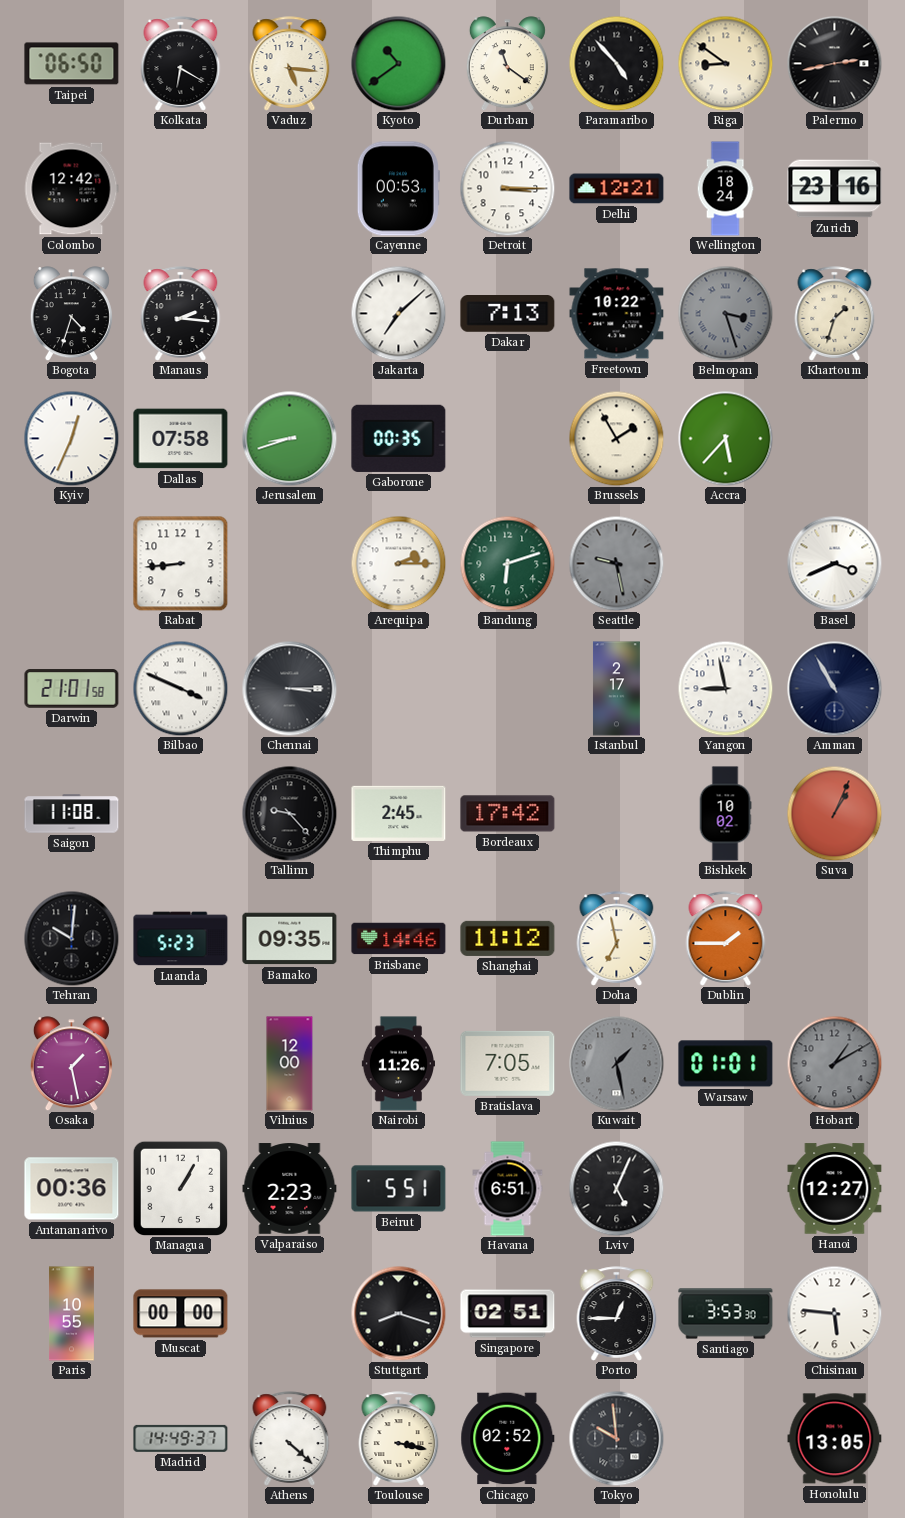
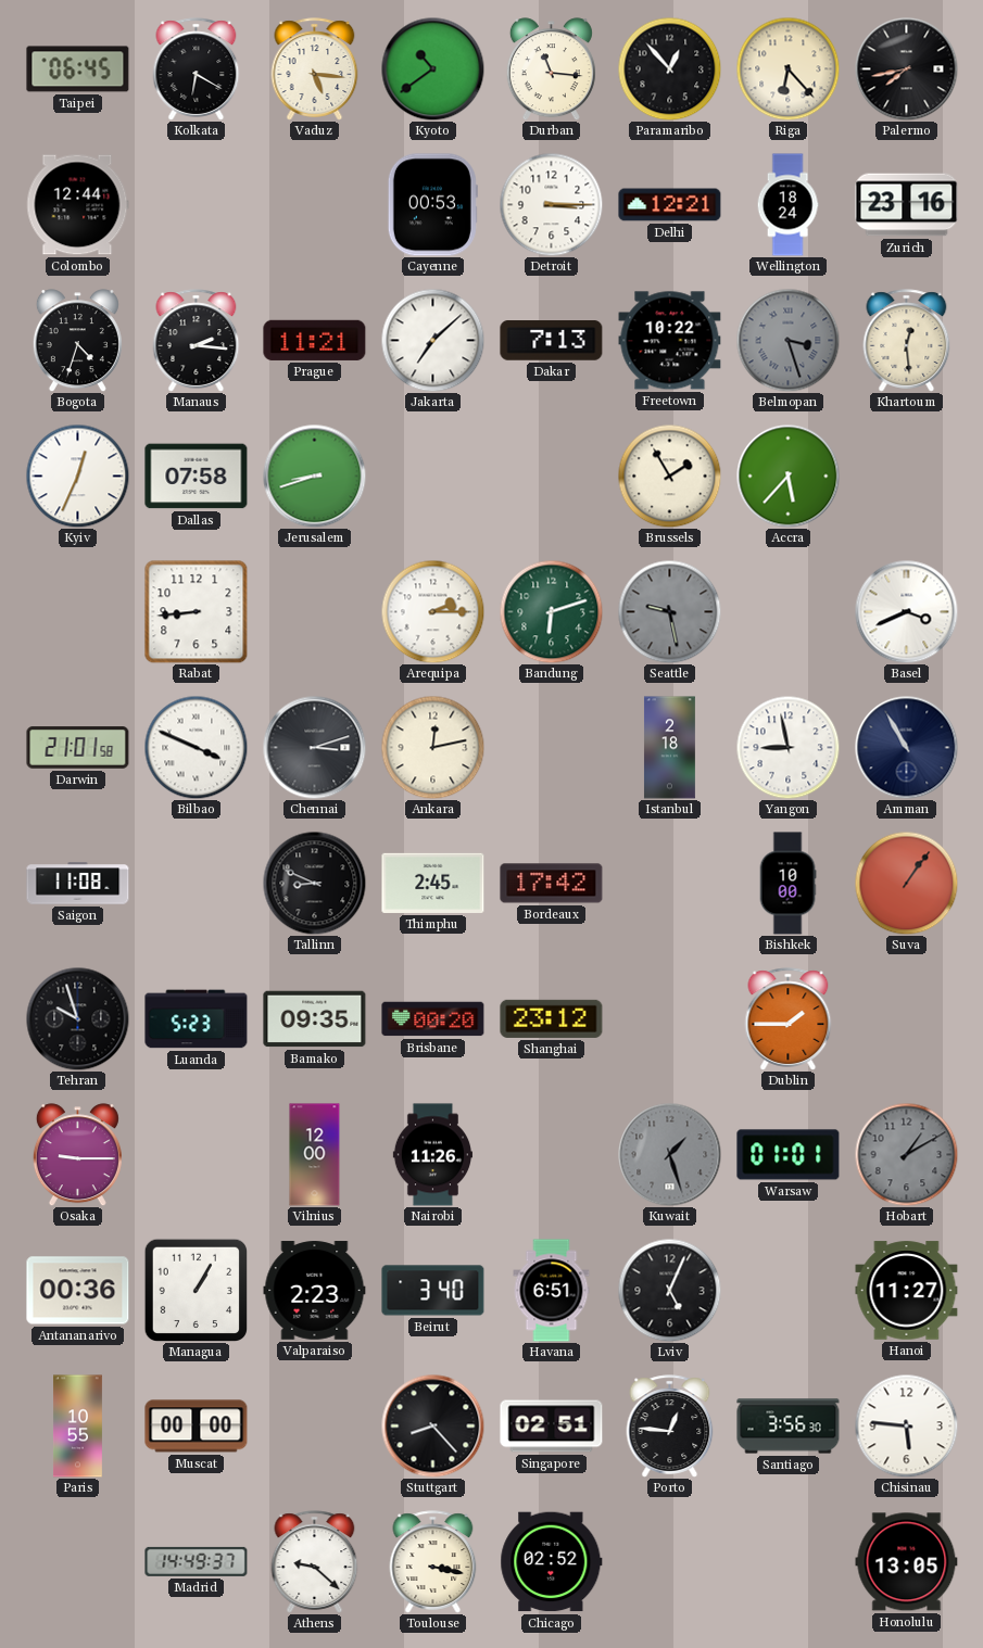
Taipei: 06:50 -> 06:45
Durban: 11:21 -> 11:16
Paramaribo: 4:53 -> 12:53
Riga: 8:51 -> 6:23
Palermo: 2:43 -> 7:43
Colombo: 12:42 -> 12:44
Prague: none -> 11:21
Khartoum: 1:33 -> 12:29
Gaborone: 00:35 -> none
Chennai: 3:15 -> 3:12
Ankara: none -> 12:13
Istanbul: 2:17 -> 2:18
Tallinn: 9:23 -> 8:49
Bishkek: 10:02 -> 10:00
Suva: 1:04 -> 1:06
Tehran: 10:01 -> 9:57
Brisbane: 14:46 -> 00:20
Shanghai: 11:12 -> 23:12
Doha: 6:58 -> none
Osaka: 1:28 -> 9:15
Bratislava: 7:05 -> none
Kuwait: 1:28 -> 1:27
Beirut: 5:51 -> 3:40
Hanoi: 12:27 -> 11:27
Stuttgart: 8:18 -> 8:23
Porto: 12:45 -> 12:46
Santiago: 3:53 -> 3:56
Athens: 4:22 -> 9:22
Tokyo: 9:59 -> none
